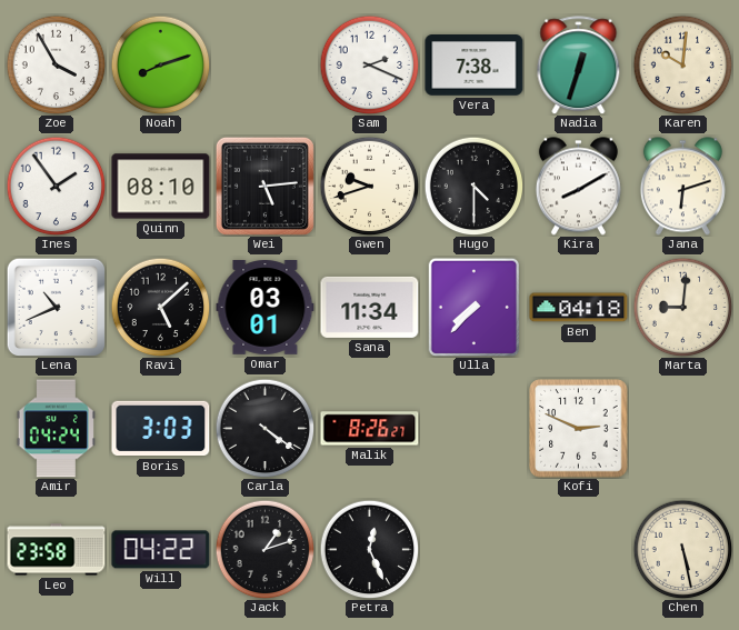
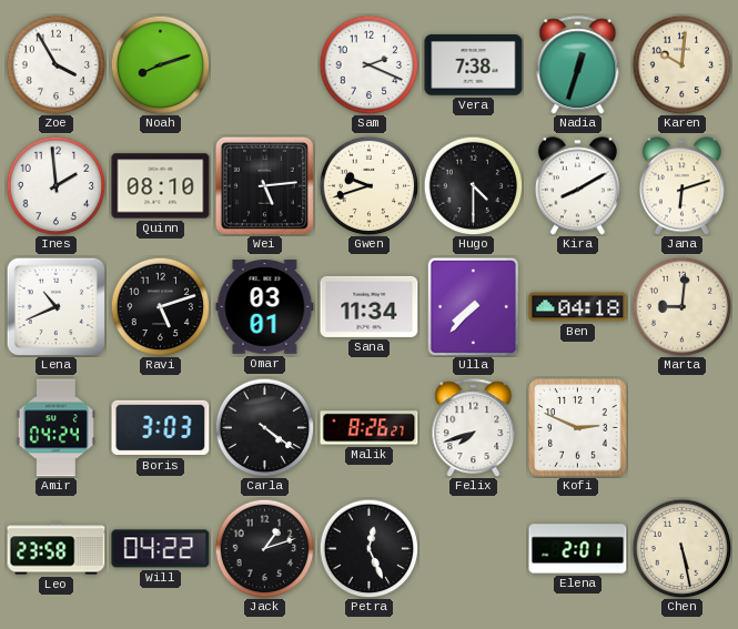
Ines: 1:54 -> 1:59
Ravi: 5:08 -> 5:12
Felix: none -> 7:42
Elena: none -> 2:01
